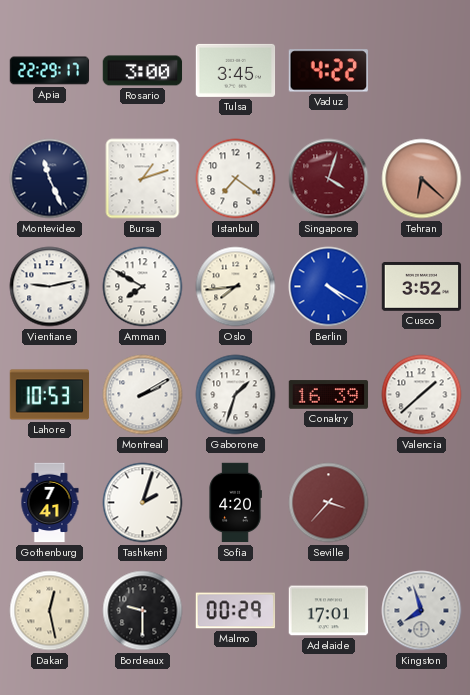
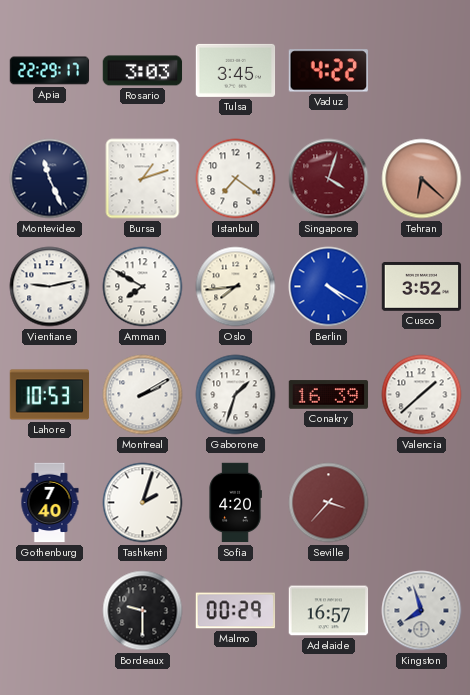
Rosario: 3:00 -> 3:03
Gothenburg: 7:41 -> 7:40
Dakar: 12:28 -> none
Adelaide: 17:01 -> 16:57
